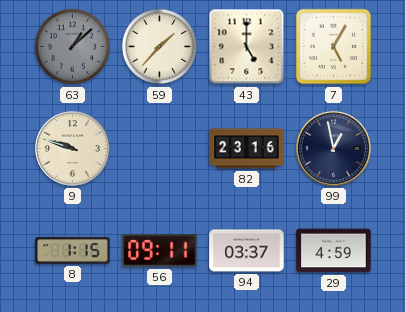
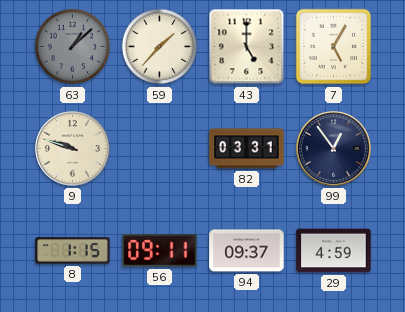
82: 23:16 -> 03:31
99: 12:58 -> 12:54
94: 03:37 -> 09:37
